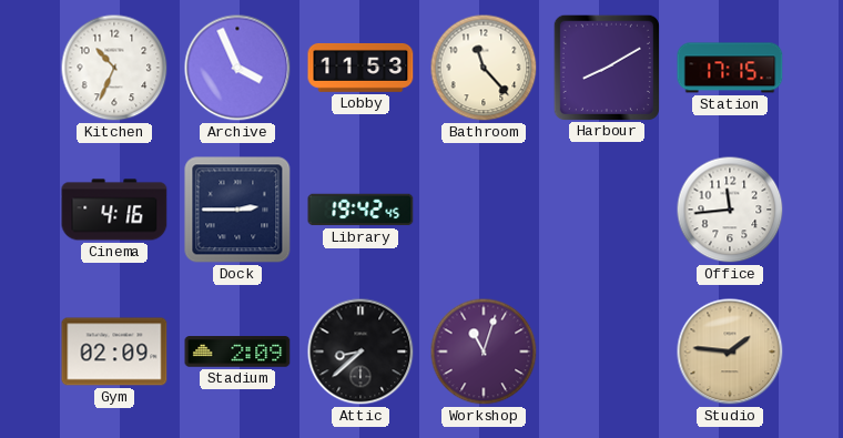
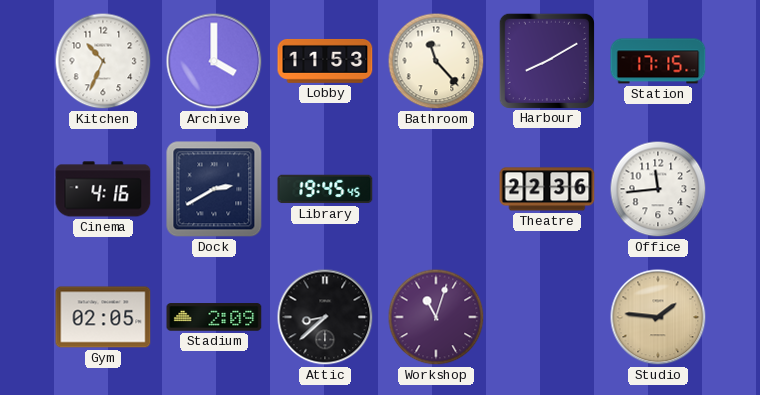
Archive: 3:56 -> 4:00
Dock: 2:45 -> 2:40
Library: 19:42 -> 19:45
Theatre: none -> 22:36
Gym: 02:09 -> 02:05
